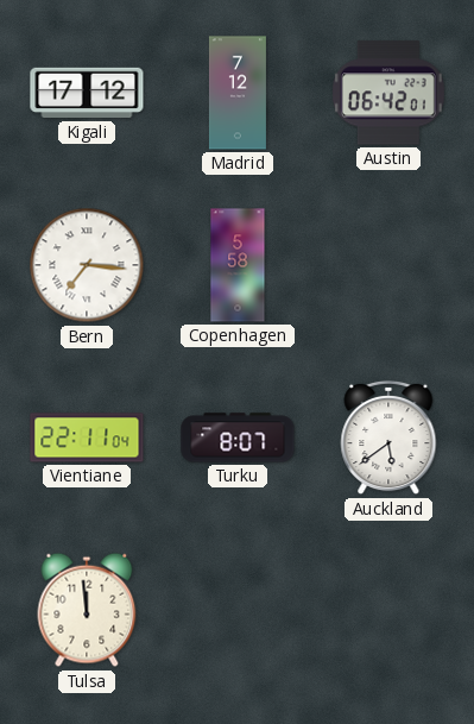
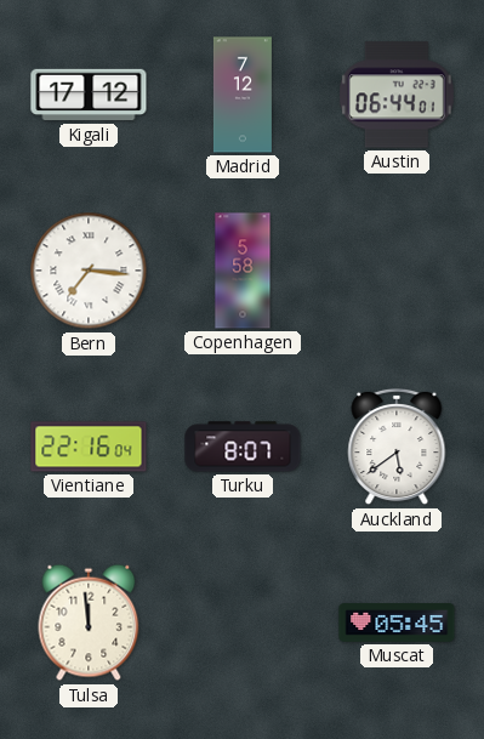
Austin: 06:42 -> 06:44
Vientiane: 22:11 -> 22:16
Muscat: none -> 05:45
